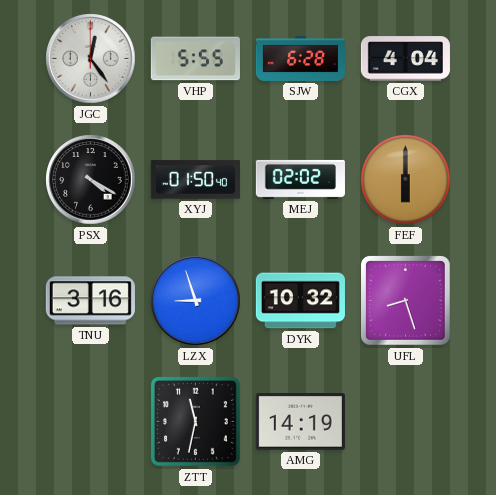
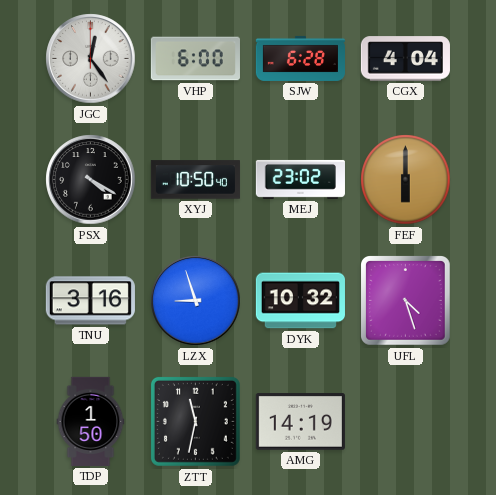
VHP: 5:55 -> 6:00
XYJ: 01:50 -> 10:50
MEJ: 02:02 -> 23:02
UFL: 8:27 -> 4:27
TDP: none -> 1:50
